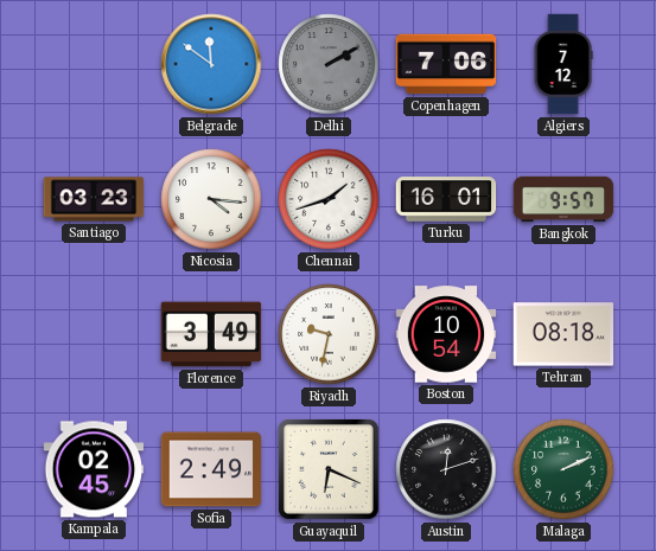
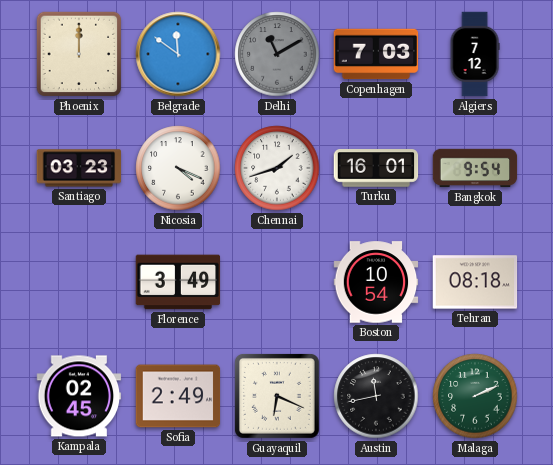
Phoenix: none -> 12:00
Delhi: 2:10 -> 11:10
Copenhagen: 7:06 -> 7:03
Nicosia: 4:16 -> 4:19
Bangkok: 9:57 -> 9:54
Riyadh: 9:32 -> none
Austin: 12:12 -> 11:43
